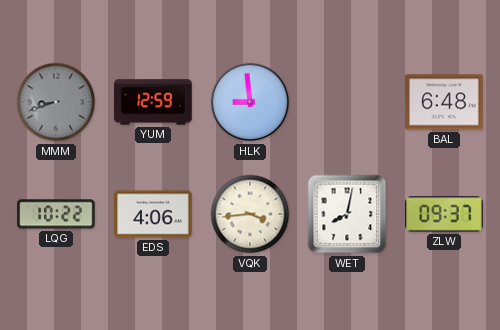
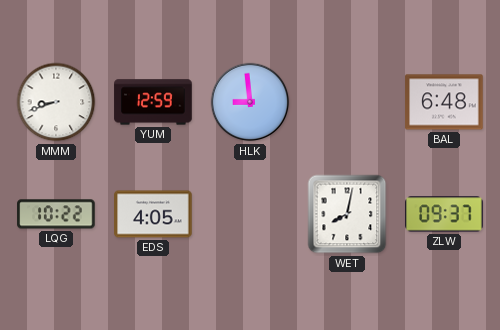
MMM dial: grey -> white
EDS: 4:06 -> 4:05
VQK: 3:44 -> none
